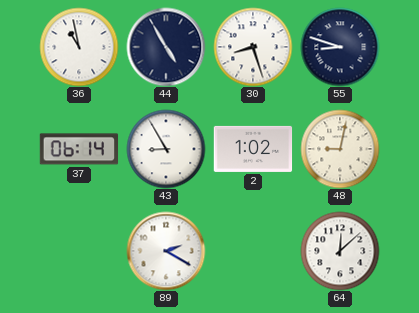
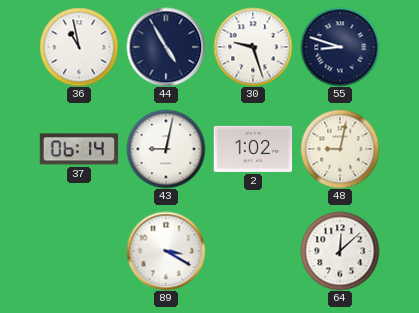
30: 8:27 -> 9:27
43: 8:55 -> 9:02
89: 2:20 -> 3:20
